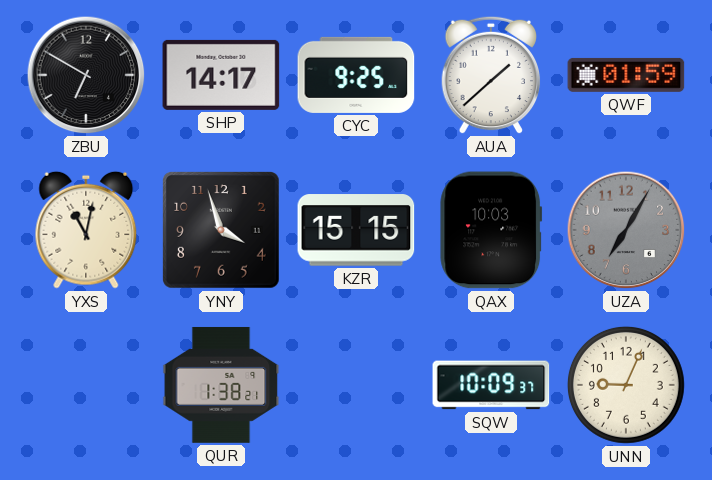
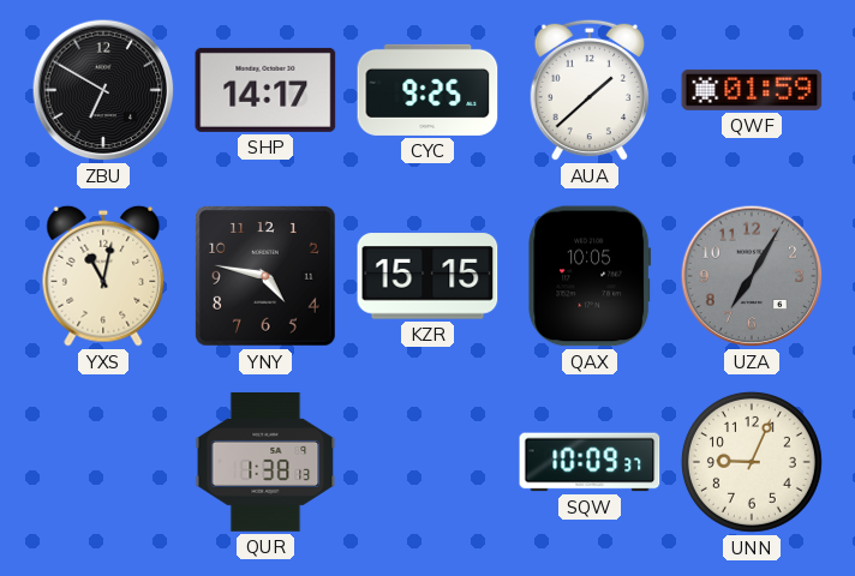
YNY: 3:57 -> 4:47
QAX: 10:03 -> 10:05
QUR: 1:38:21 -> 1:38:13
